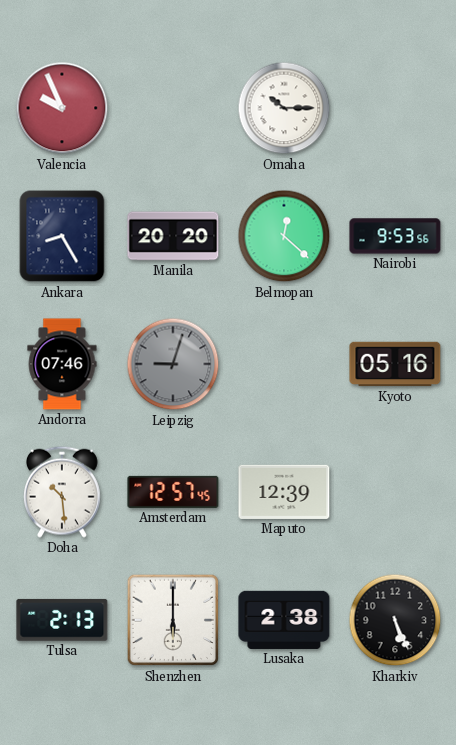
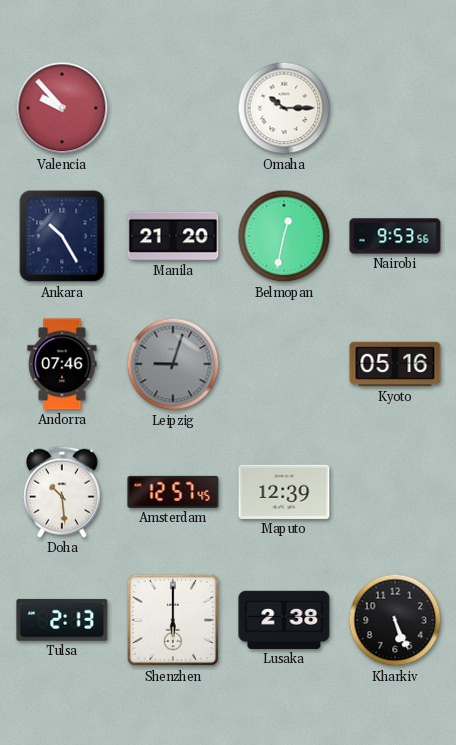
Valencia: 9:56 -> 9:53
Ankara: 8:25 -> 10:25
Manila: 20:20 -> 21:20
Belmopan: 12:22 -> 12:32
